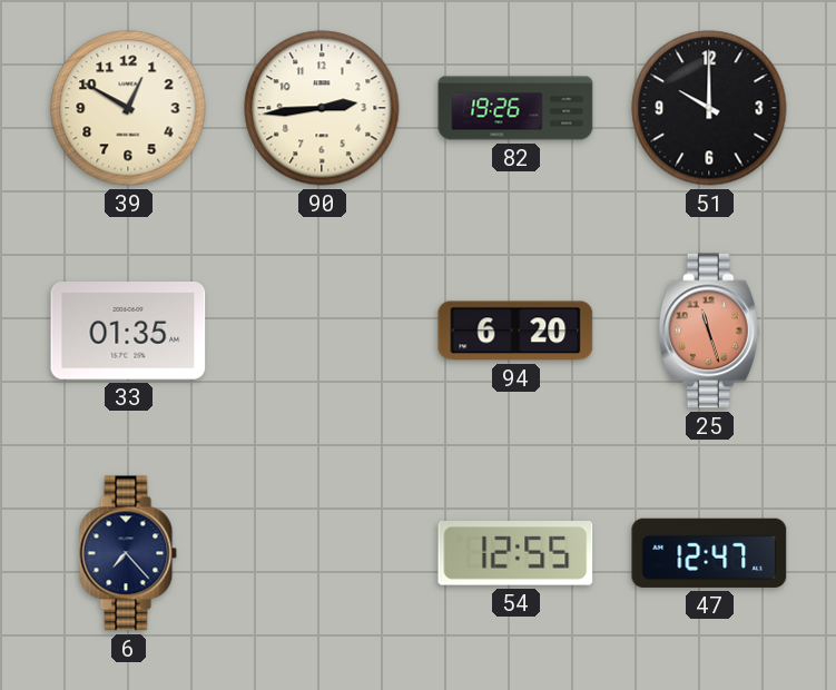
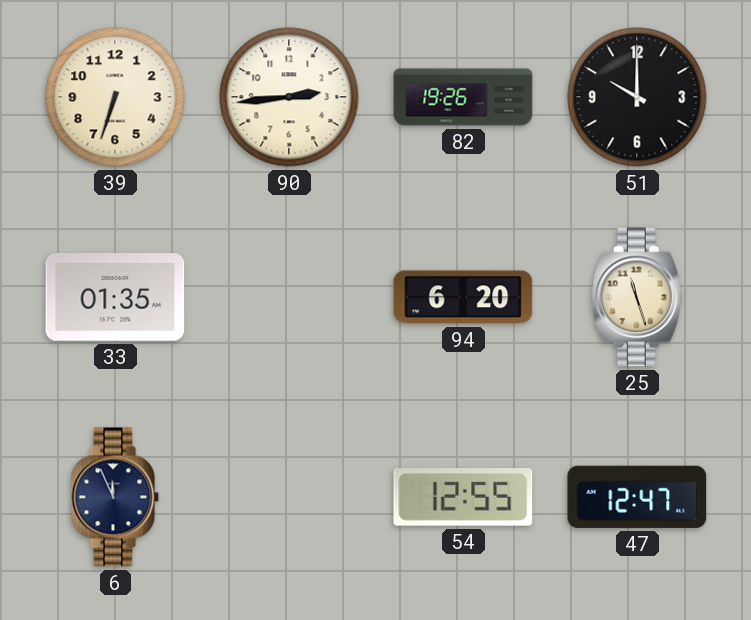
39: 12:50 -> 6:33
25 dial: salmon -> cream
6: 7:23 -> 11:56
